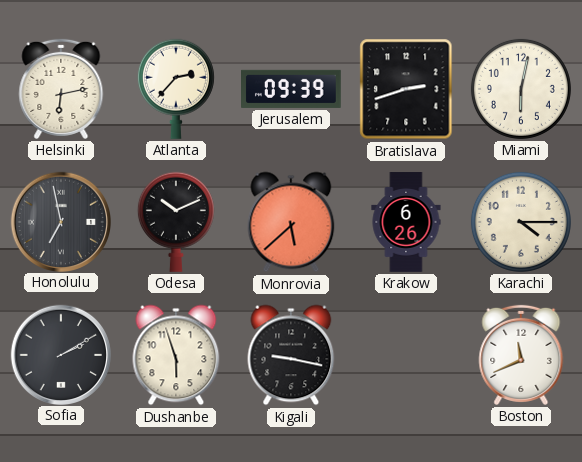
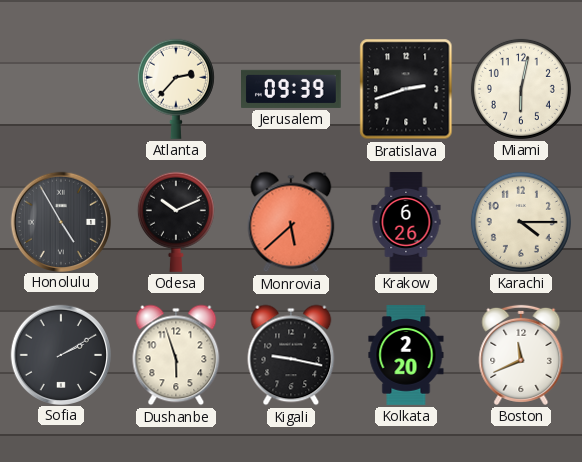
Helsinki: 6:13 -> none
Honolulu: 6:58 -> 4:55
Kolkata: none -> 2:20
